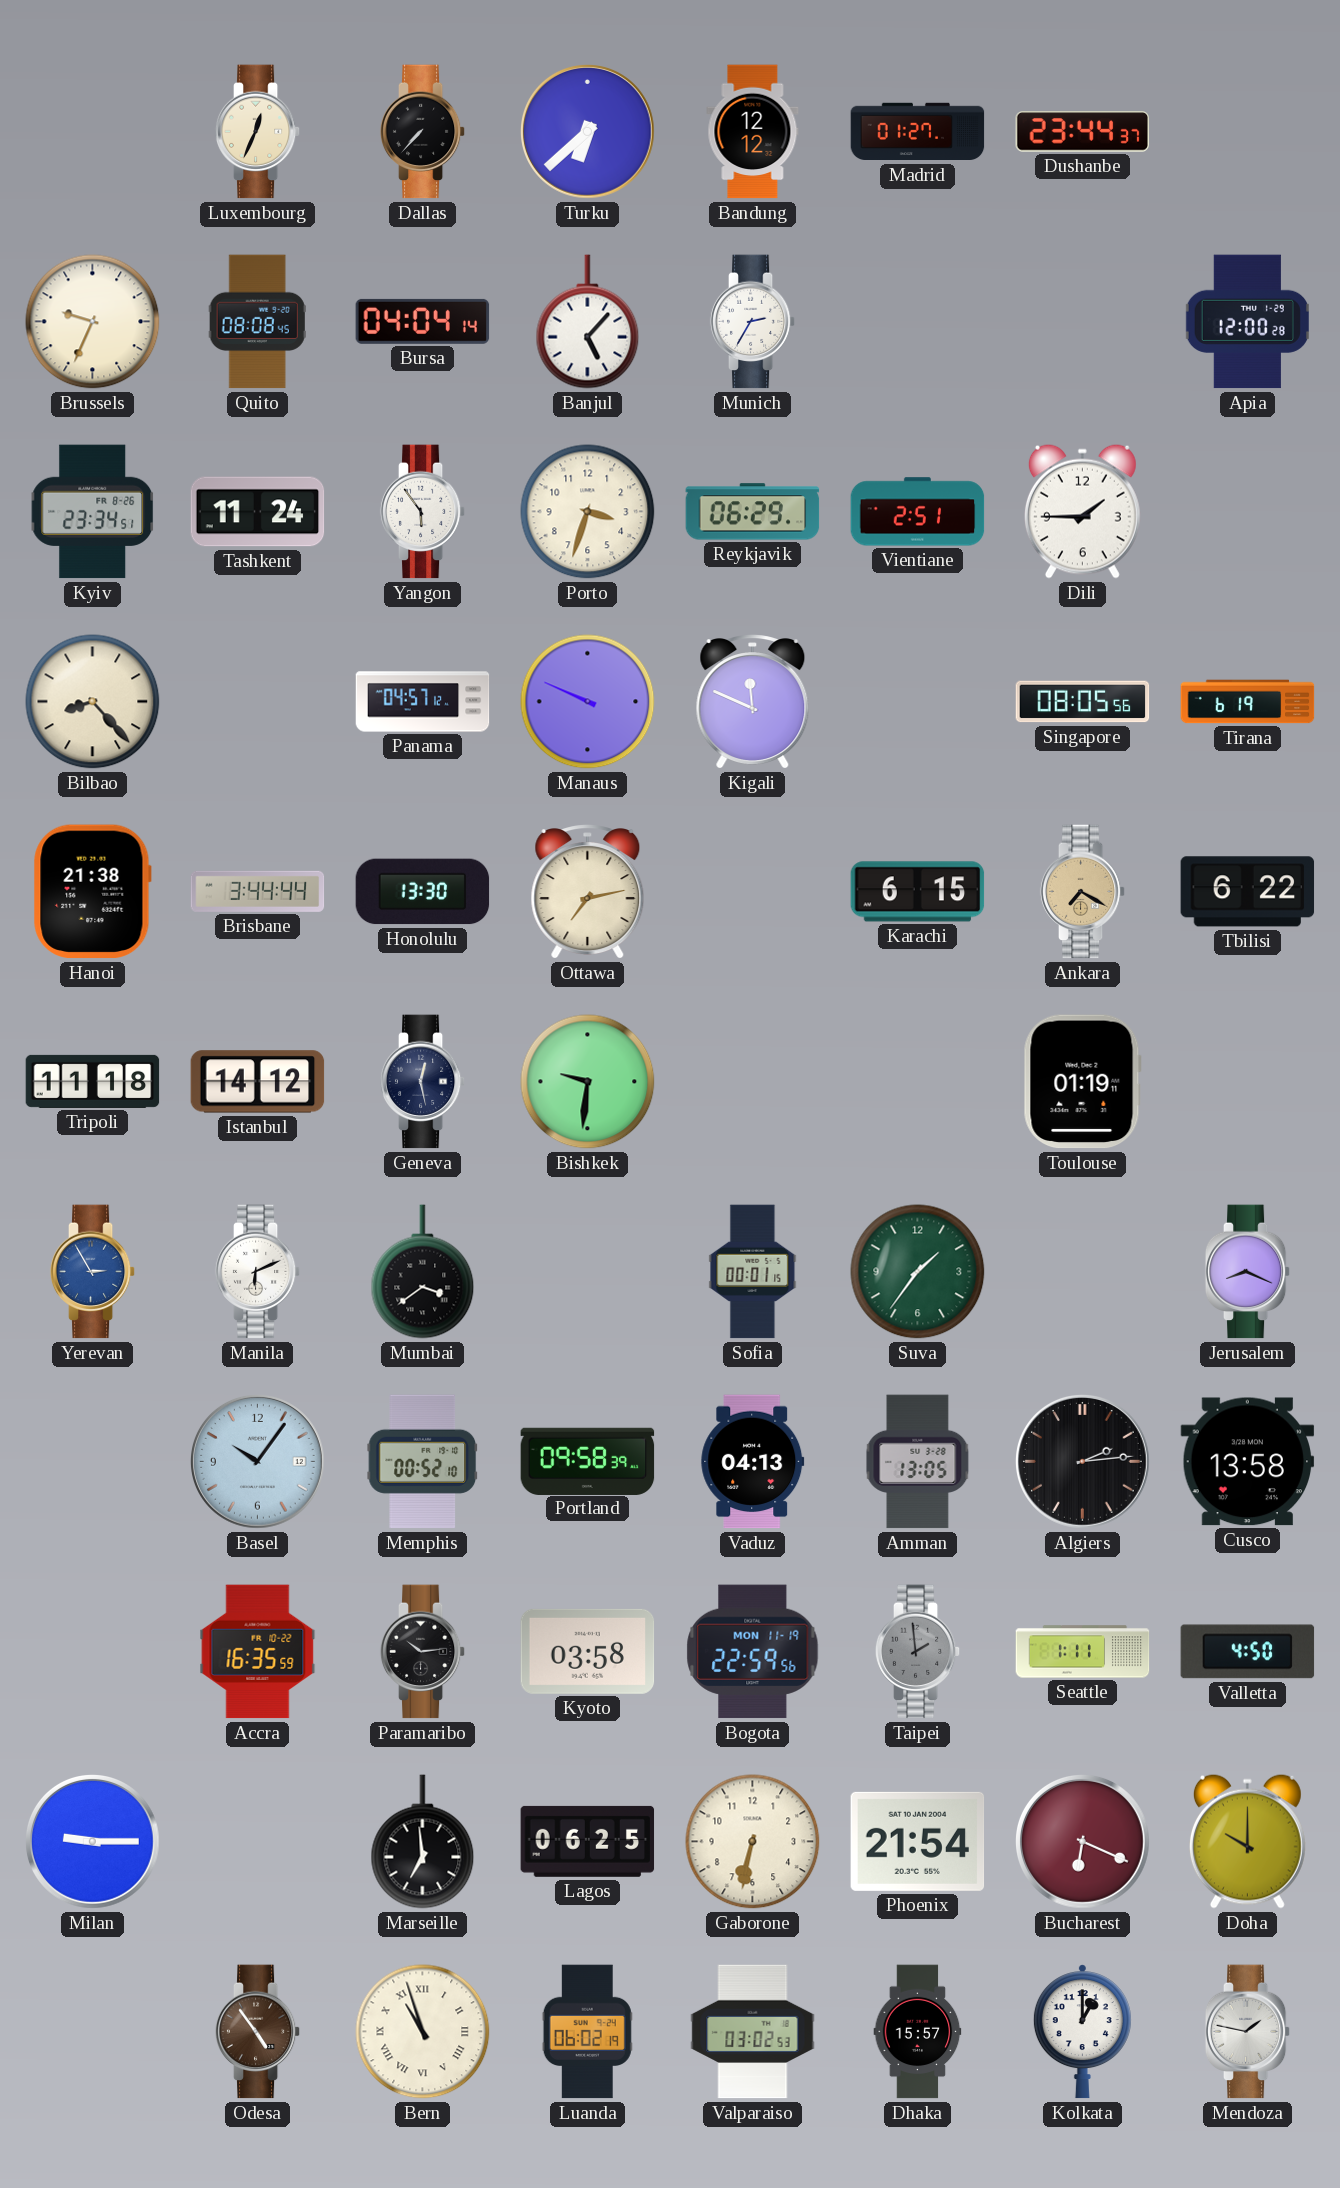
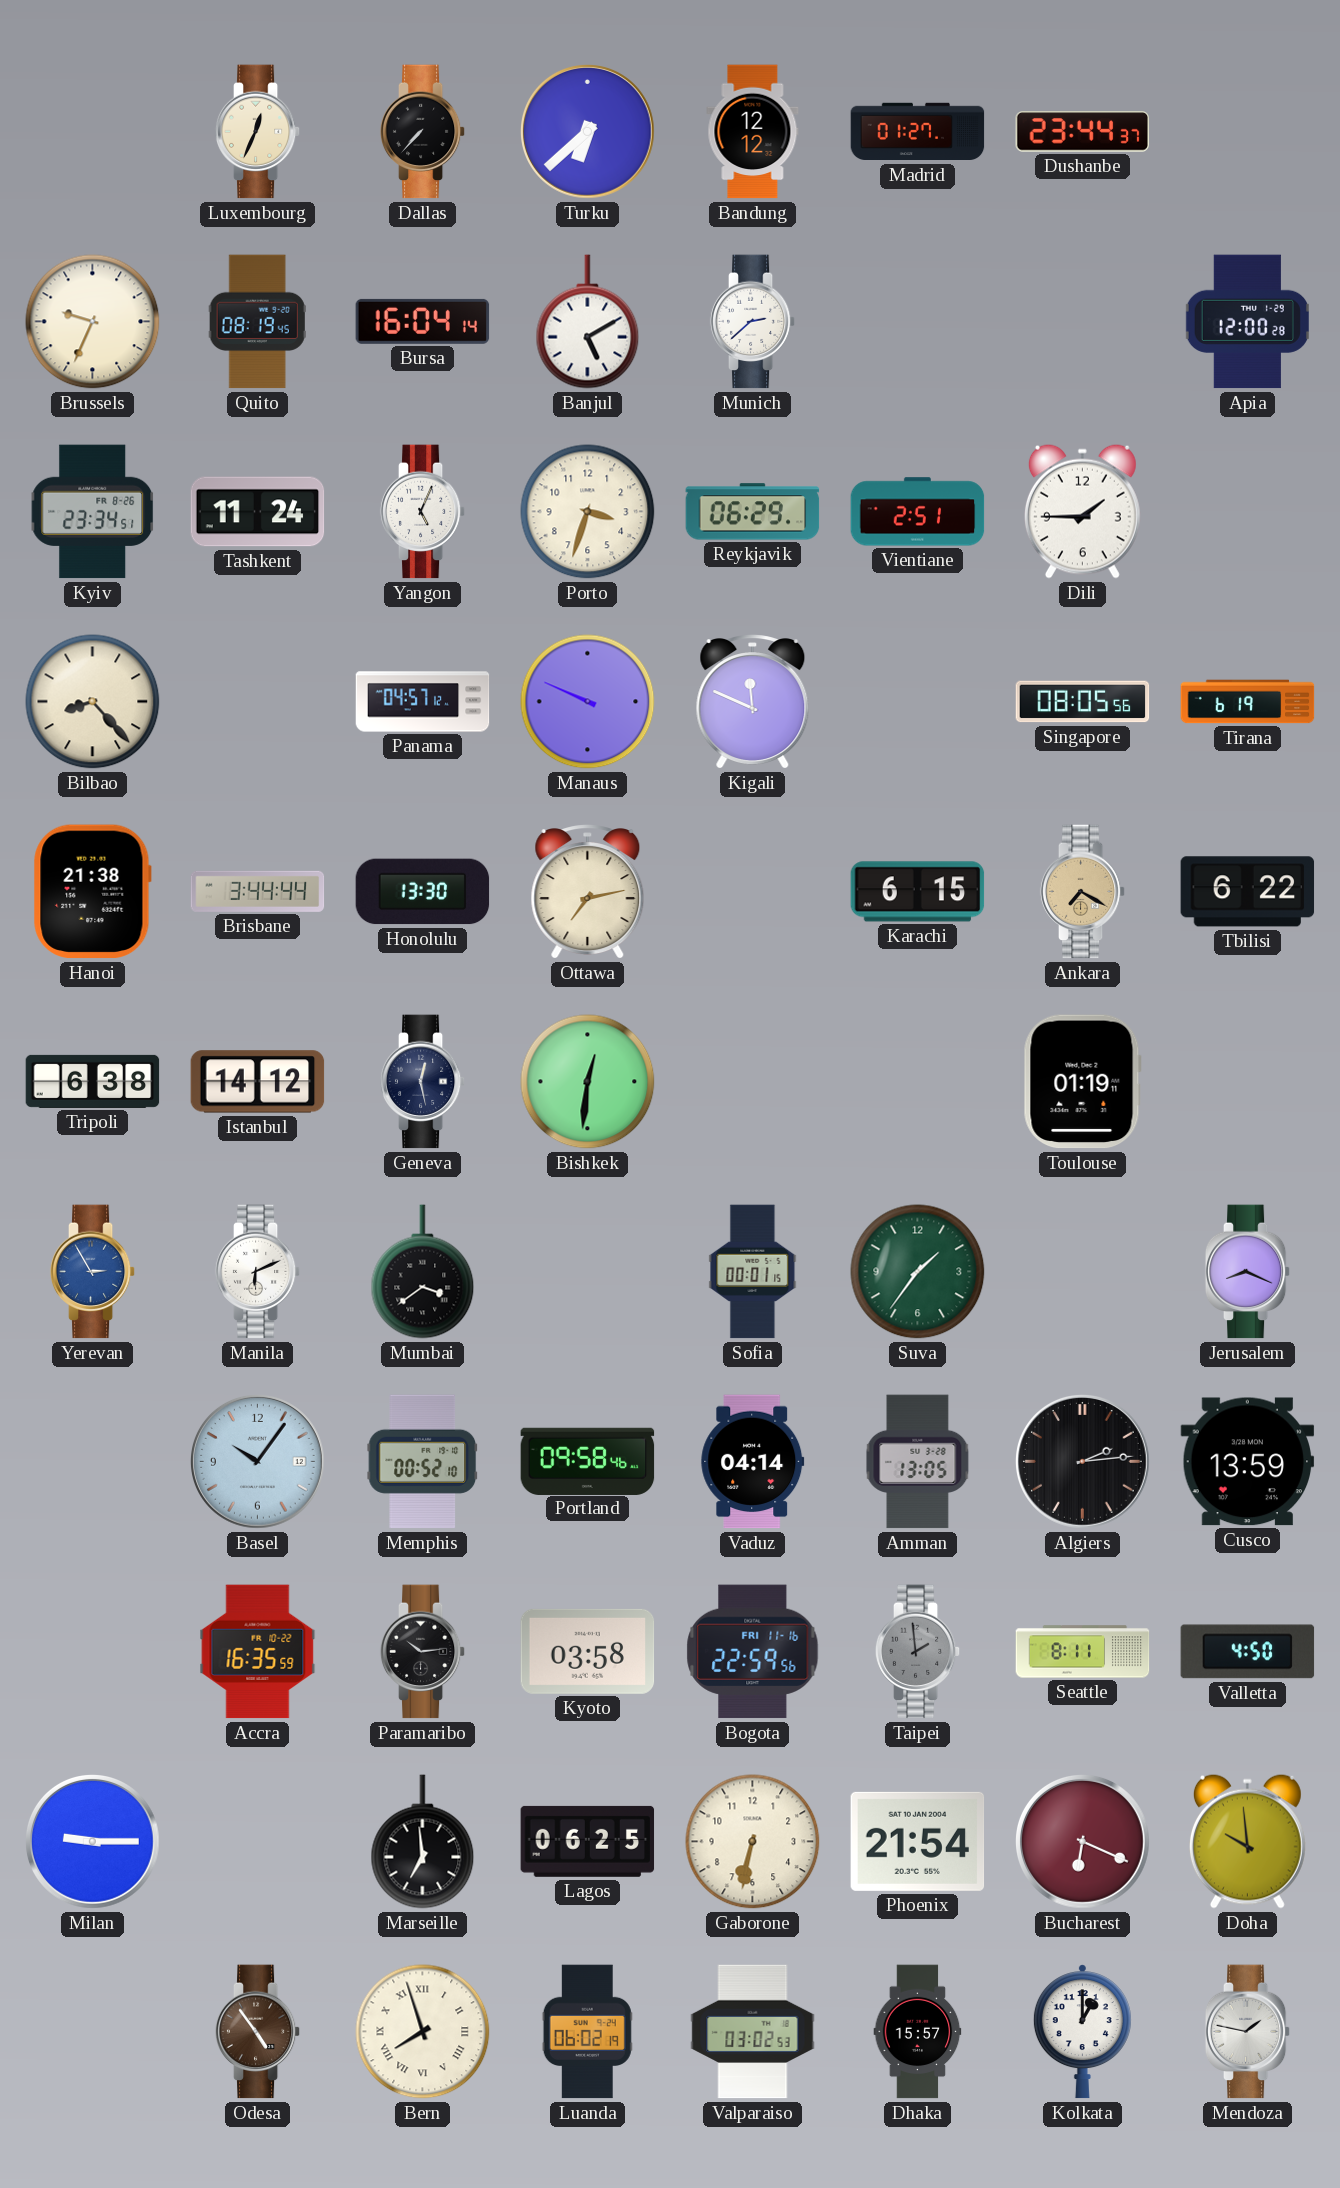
Quito: 08:08 -> 08:19
Bursa: 04:04 -> 16:04
Banjul: 5:07 -> 5:10
Munich: 2:35 -> 2:38
Yangon: 5:54 -> 5:04
Tripoli: 11:18 -> 6:38
Bishkek: 9:31 -> 12:31
Portland: 09:58:39 -> 09:58:46
Vaduz: 04:13 -> 04:14
Cusco: 13:58 -> 13:59
Bogota date: MON 11-19 -> FRI 11-16
Seattle: 1:11 -> 8:11
Doha: 10:00 -> 9:59
Bern: 10:57 -> 7:57
